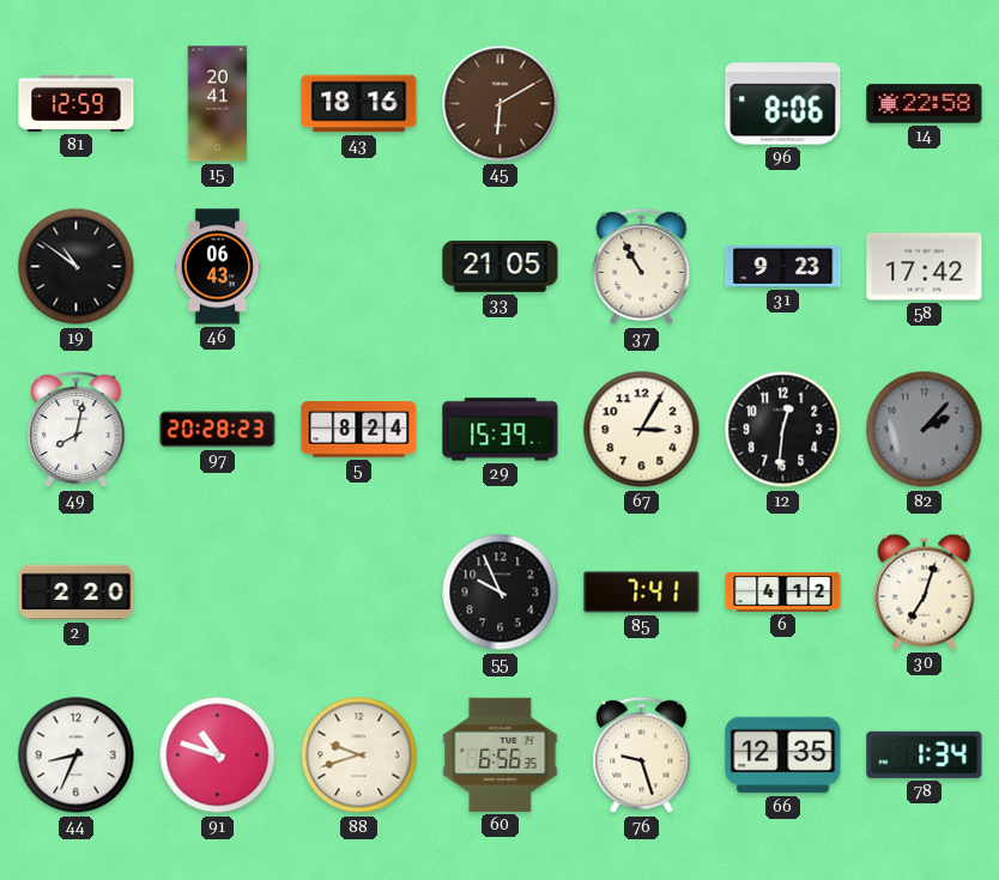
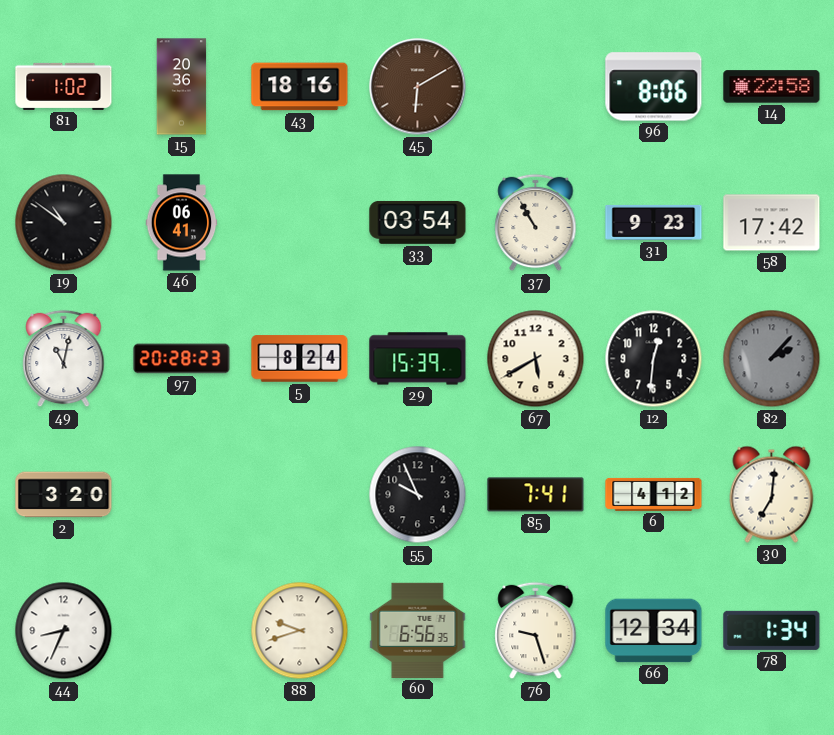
81: 12:59 -> 1:02
15: 20:41 -> 20:36
46: 06:43 -> 06:41
33: 21:05 -> 03:54
49: 8:02 -> 11:02
67: 3:05 -> 5:40
2: 2:20 -> 3:20
30: 7:03 -> 7:01
91: 10:48 -> none
66: 12:35 -> 12:34
